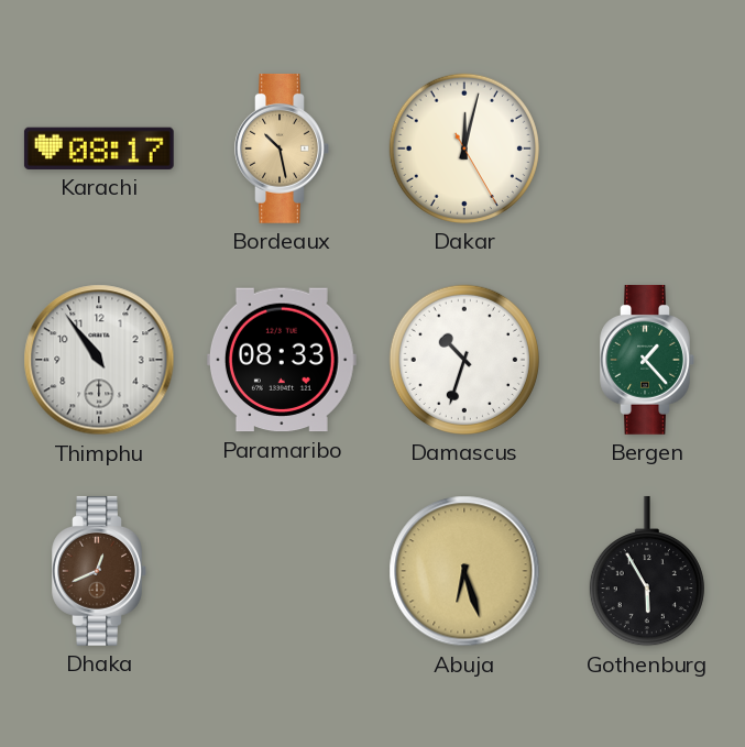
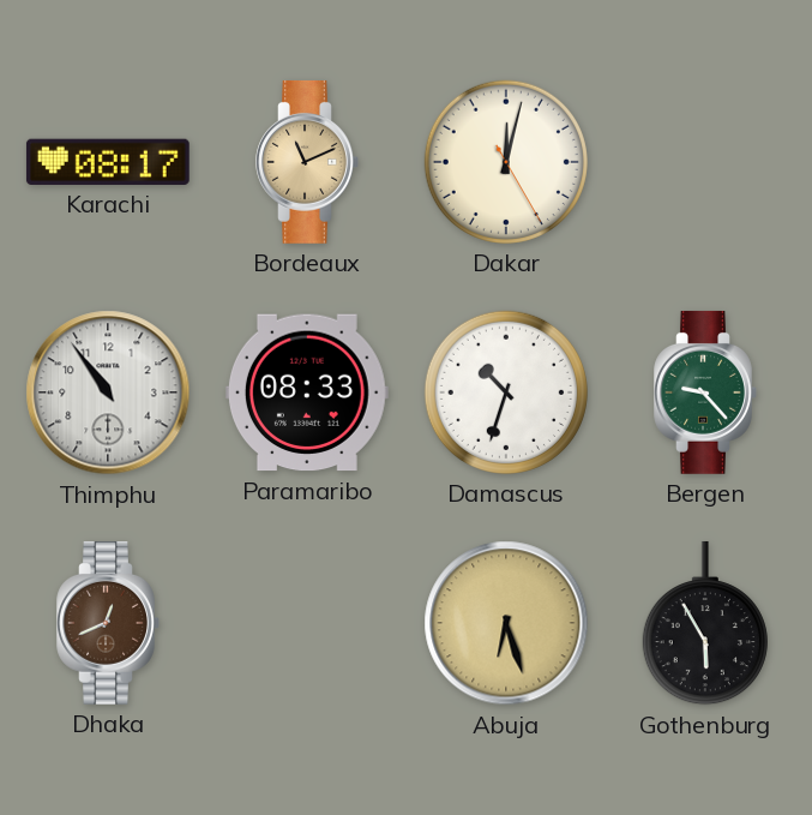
Bordeaux: 10:28 -> 11:11
Bergen: 1:23 -> 9:23
